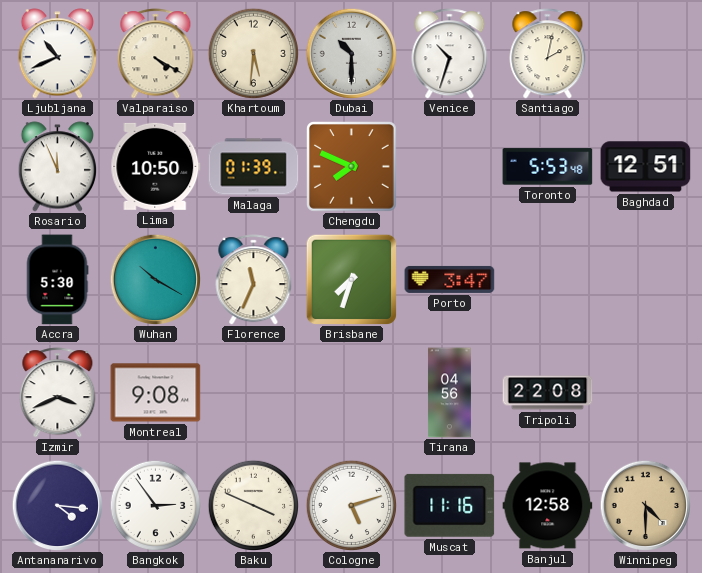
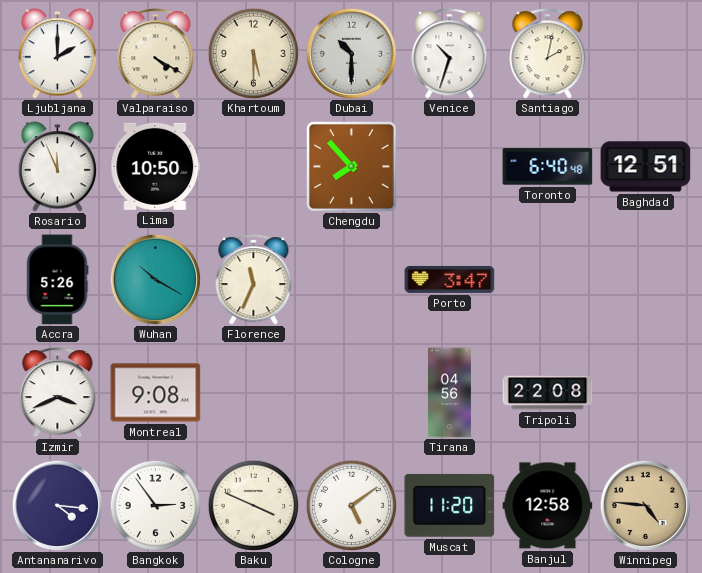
Ljubljana: 10:41 -> 2:00
Khartoum: 5:31 -> 5:30
Malaga: 01:39 -> none
Chengdu: 7:49 -> 7:53
Toronto: 5:53 -> 6:40
Accra: 5:30 -> 5:26
Brisbane: 7:33 -> none
Cologne: 5:12 -> 5:09
Muscat: 11:16 -> 11:20
Winnipeg: 4:30 -> 4:46
